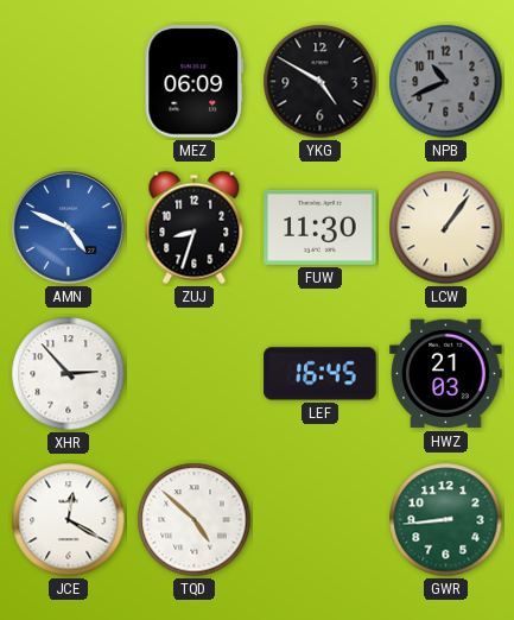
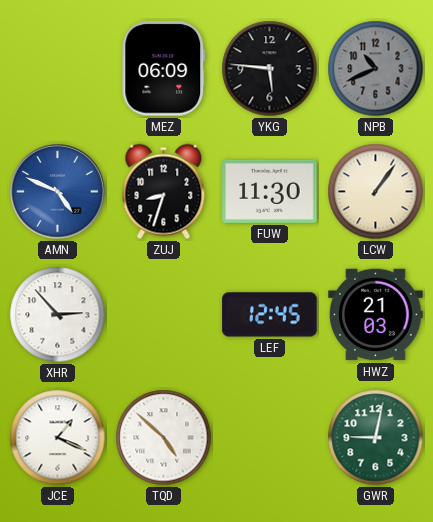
YKG: 4:50 -> 5:46
LEF: 16:45 -> 12:45
JCE: 12:20 -> 1:19
GWR: 8:44 -> 9:02
